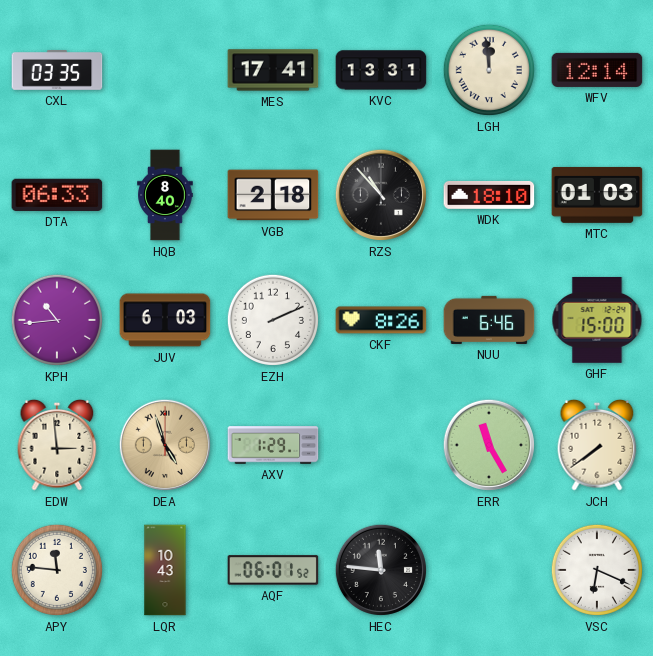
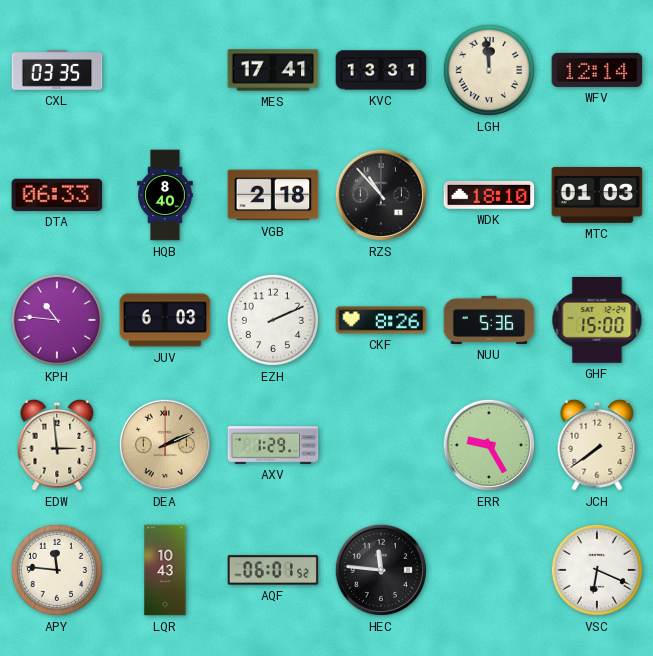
KPH: 10:44 -> 10:46
NUU: 6:46 -> 5:36
DEA: 4:57 -> 2:11
ERR: 11:25 -> 9:25
